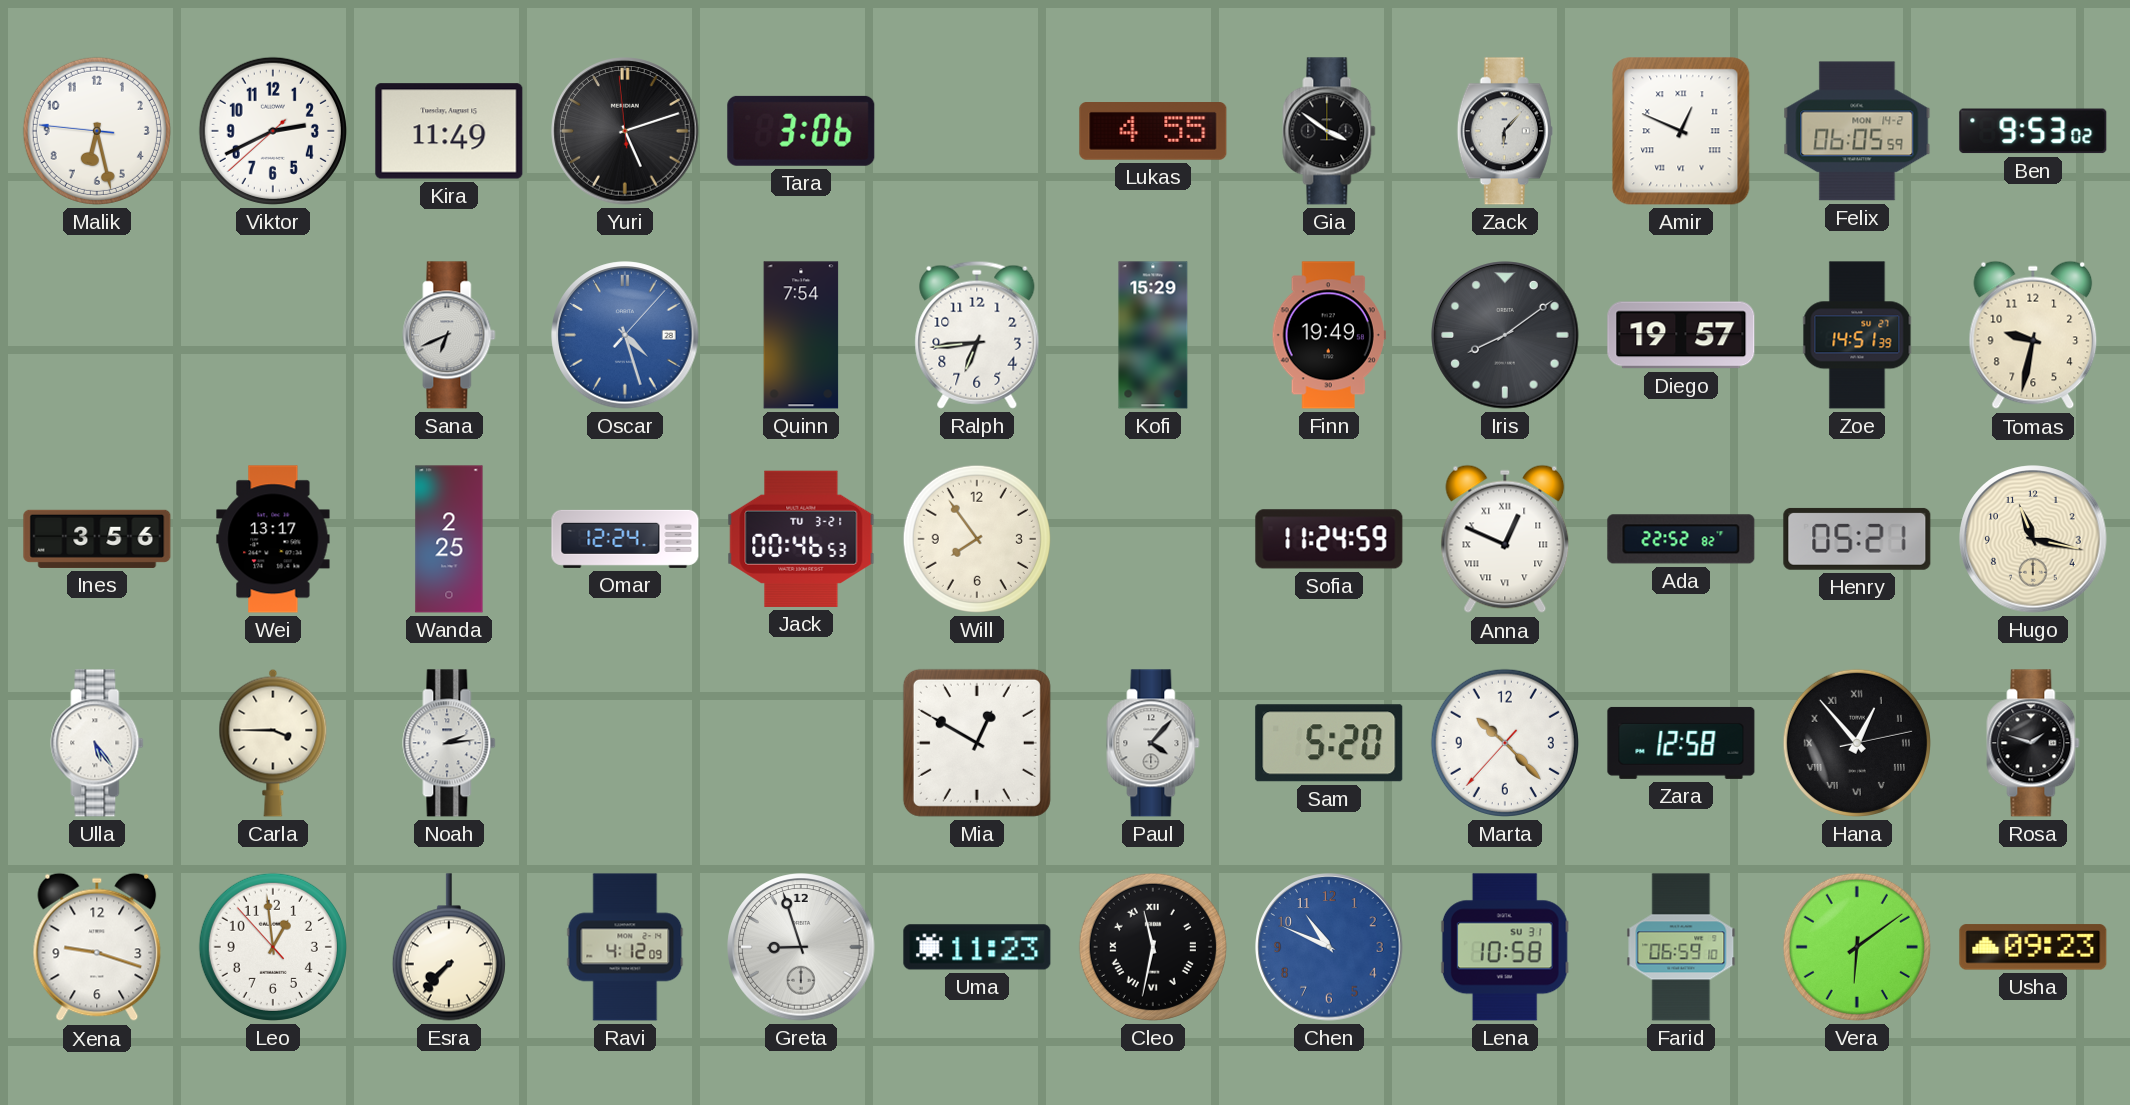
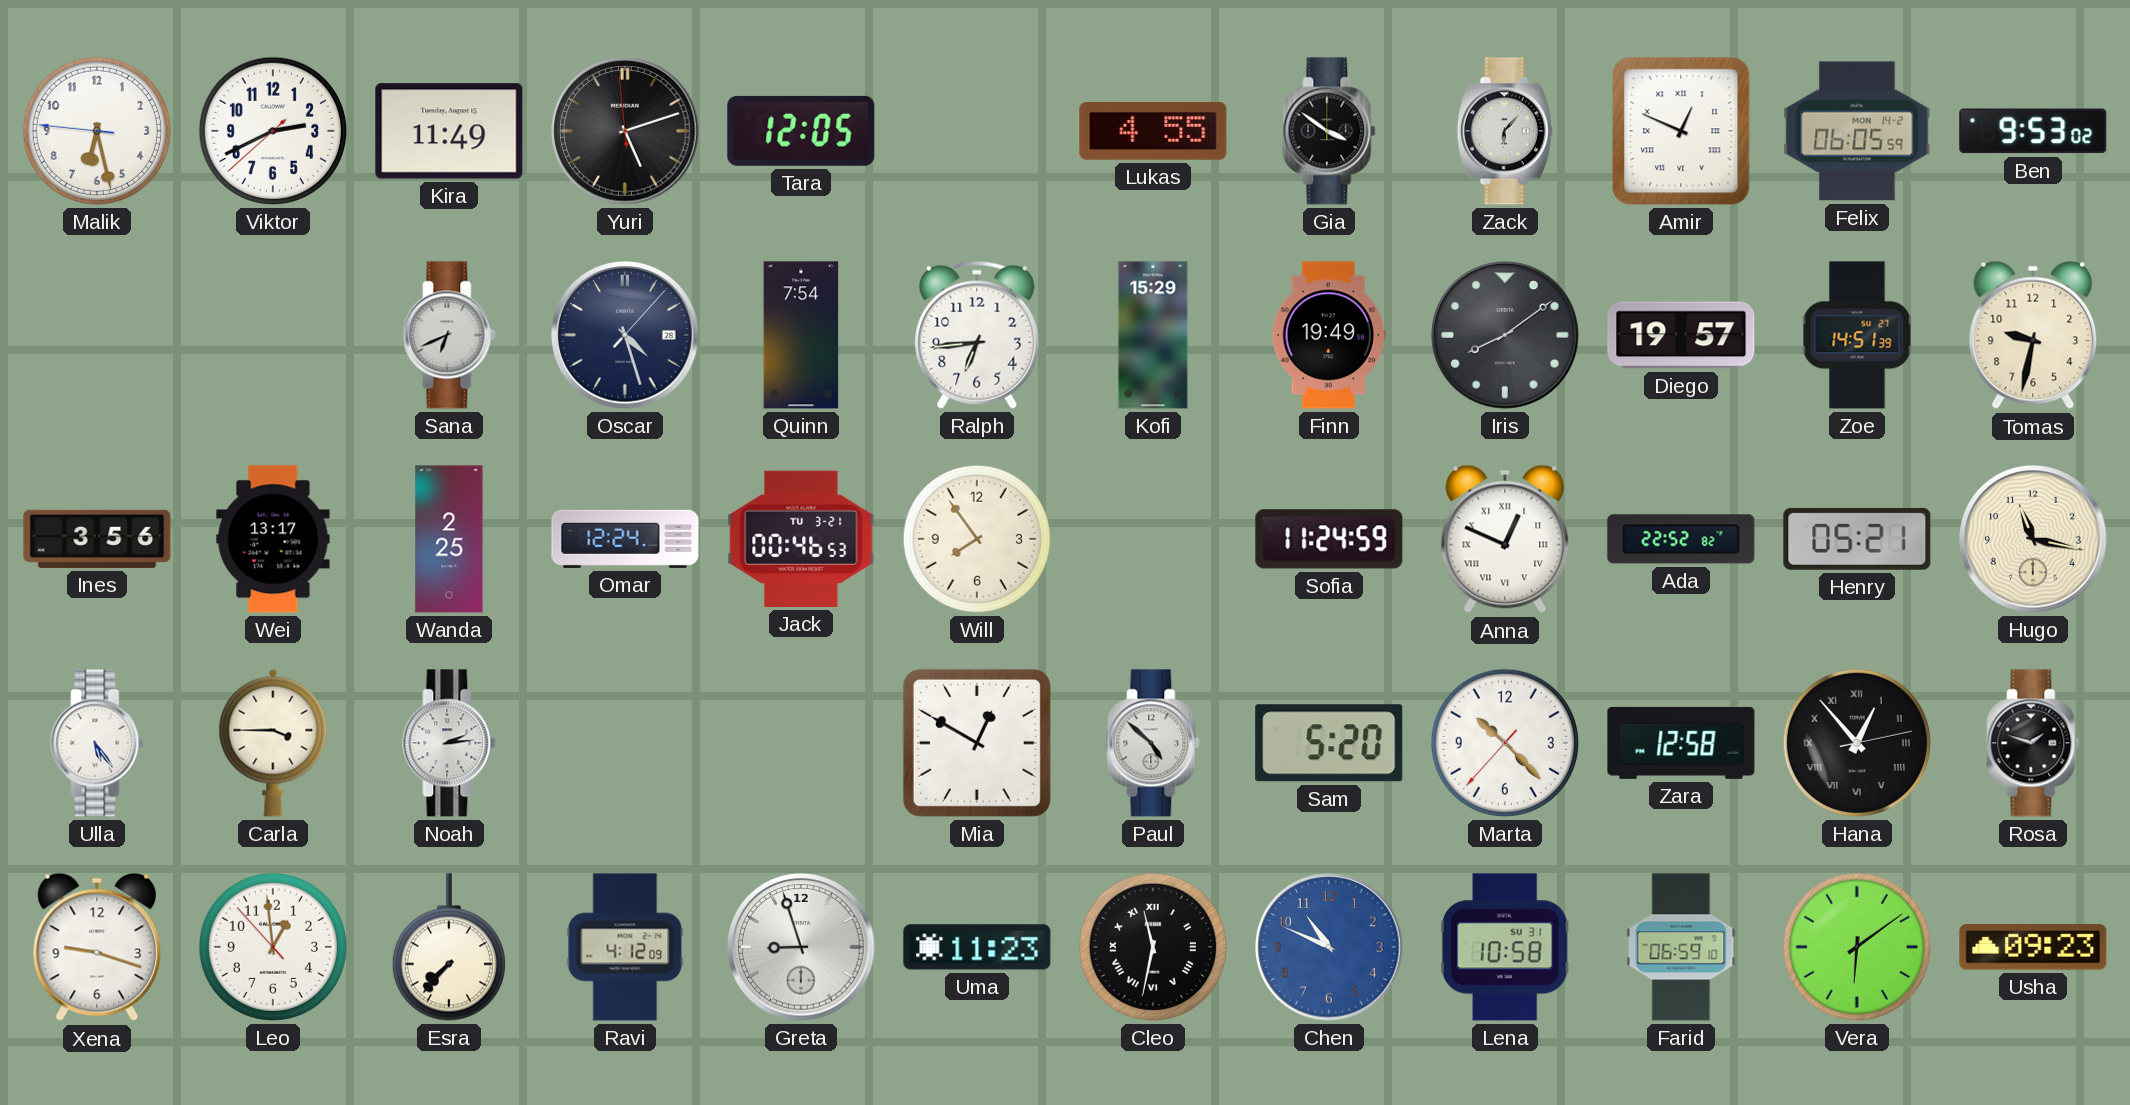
Tara: 3:06 -> 12:05
Oscar dial: blue -> navy
Paul: 4:07 -> 4:52
